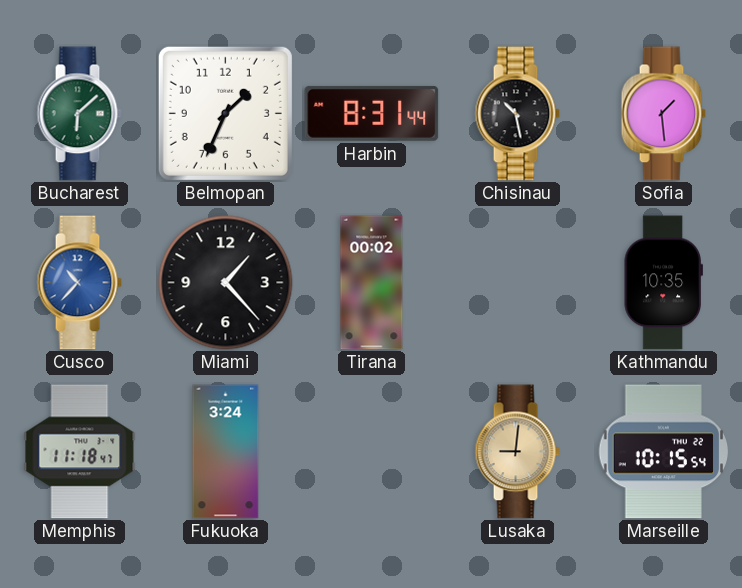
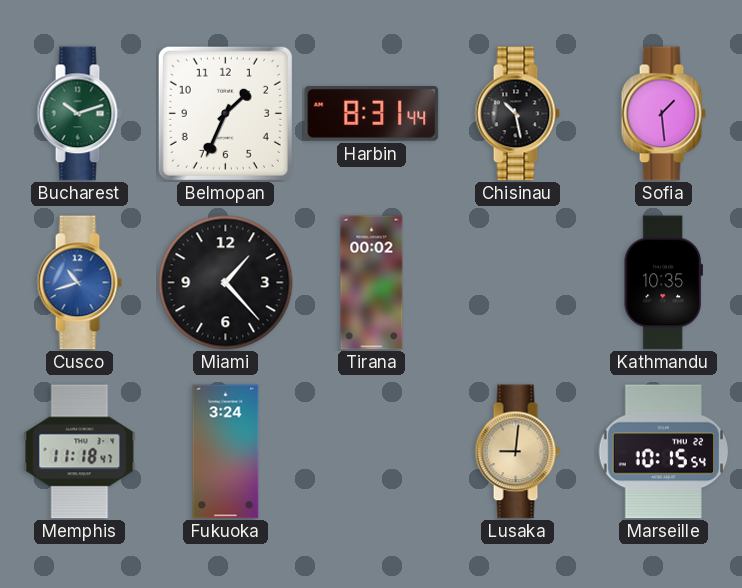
Bucharest: 6:08 -> 10:12
Cusco: 10:37 -> 10:42
